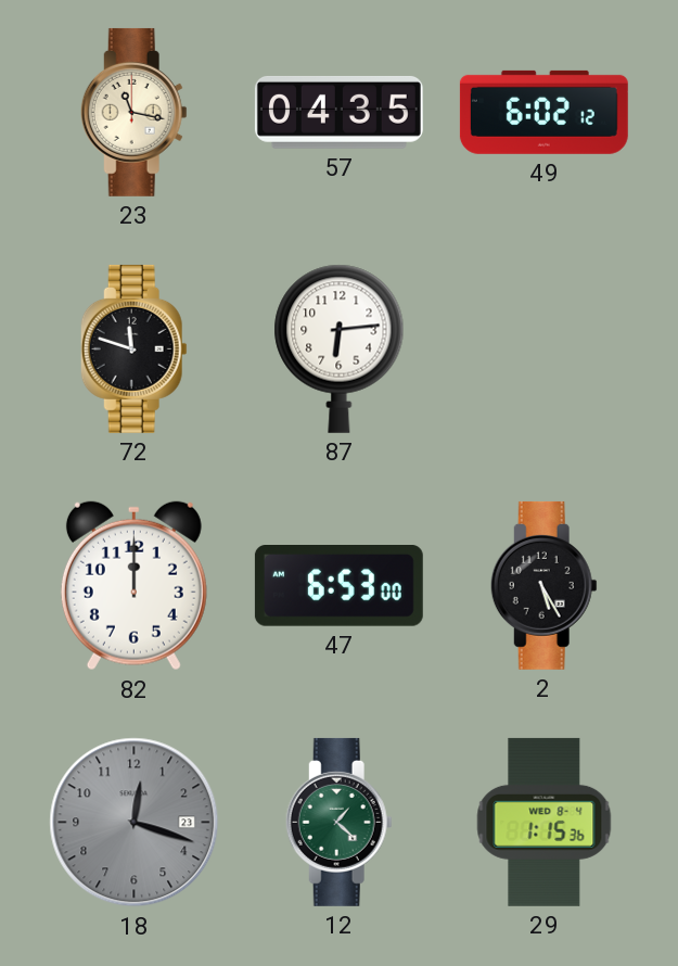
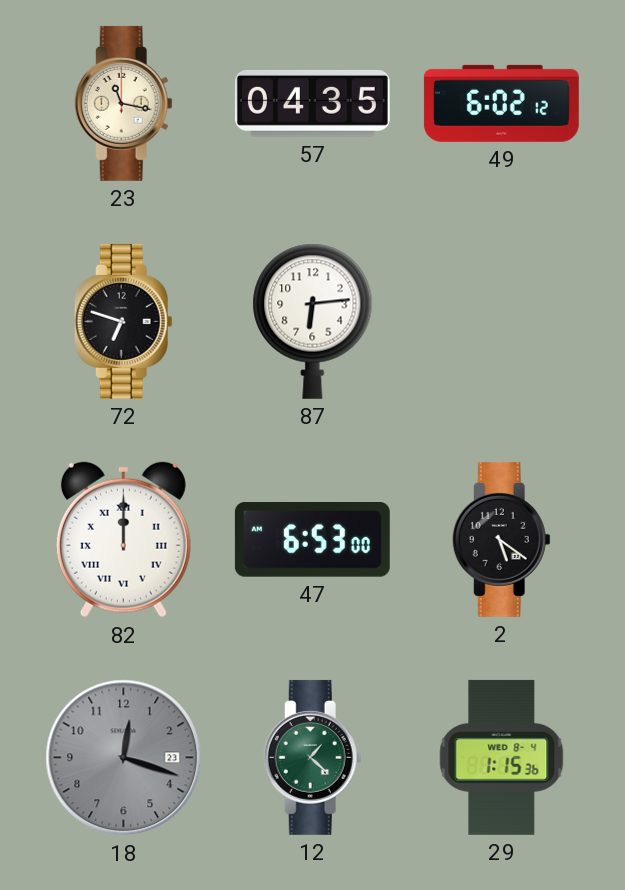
72: 11:48 -> 6:48
82 numerals: Arabic -> Roman
2: 5:25 -> 5:21
